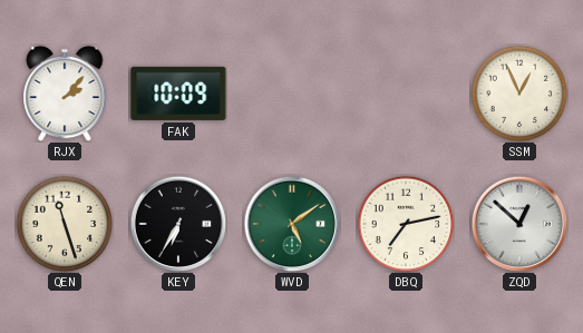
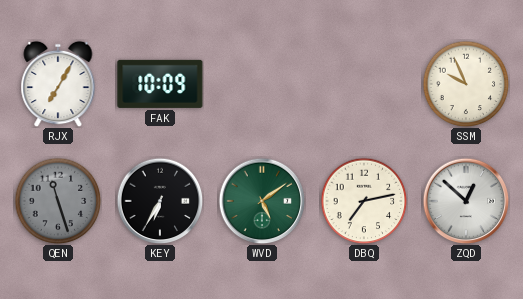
RJX: 2:07 -> 7:05
SSM: 12:56 -> 9:56
QEN dial: cream -> grey
